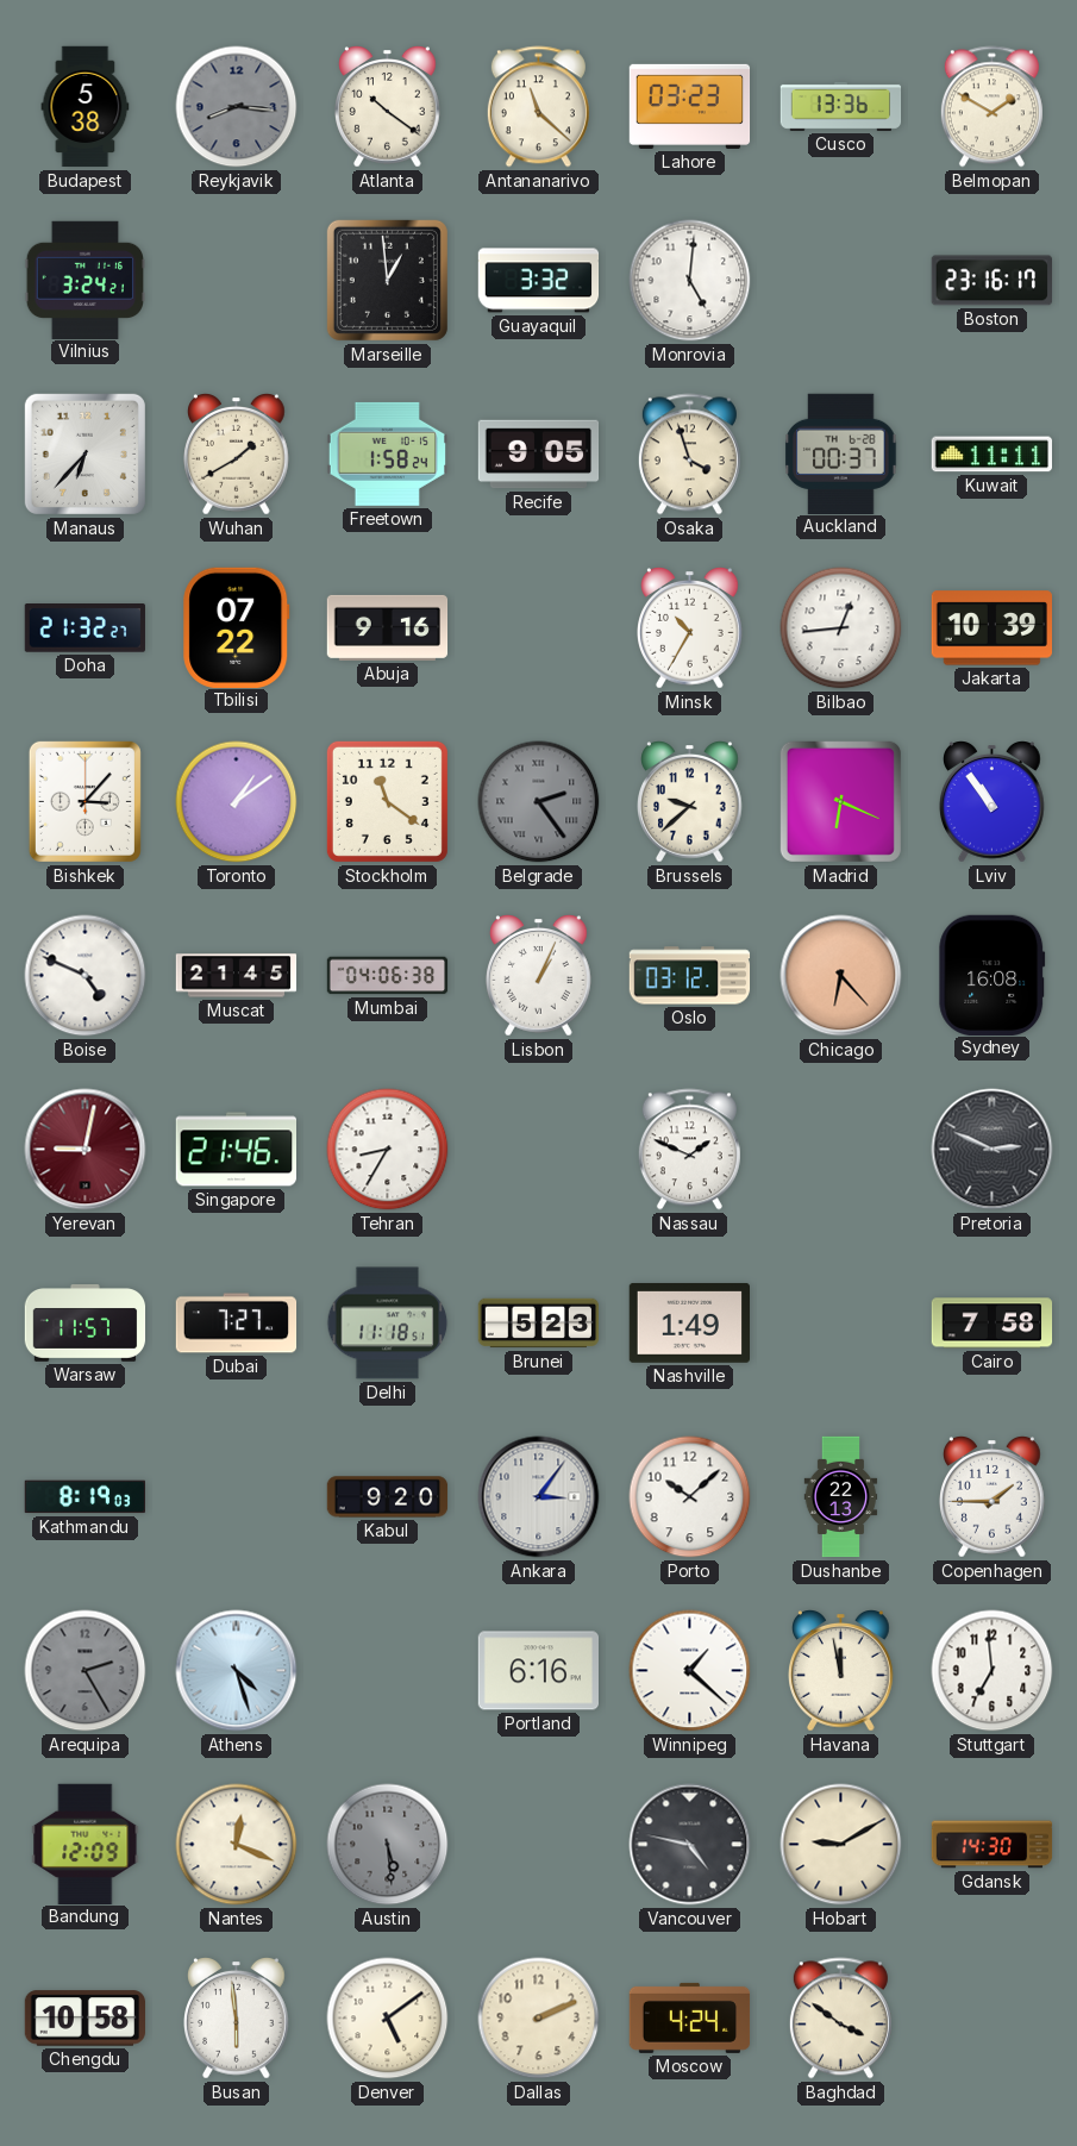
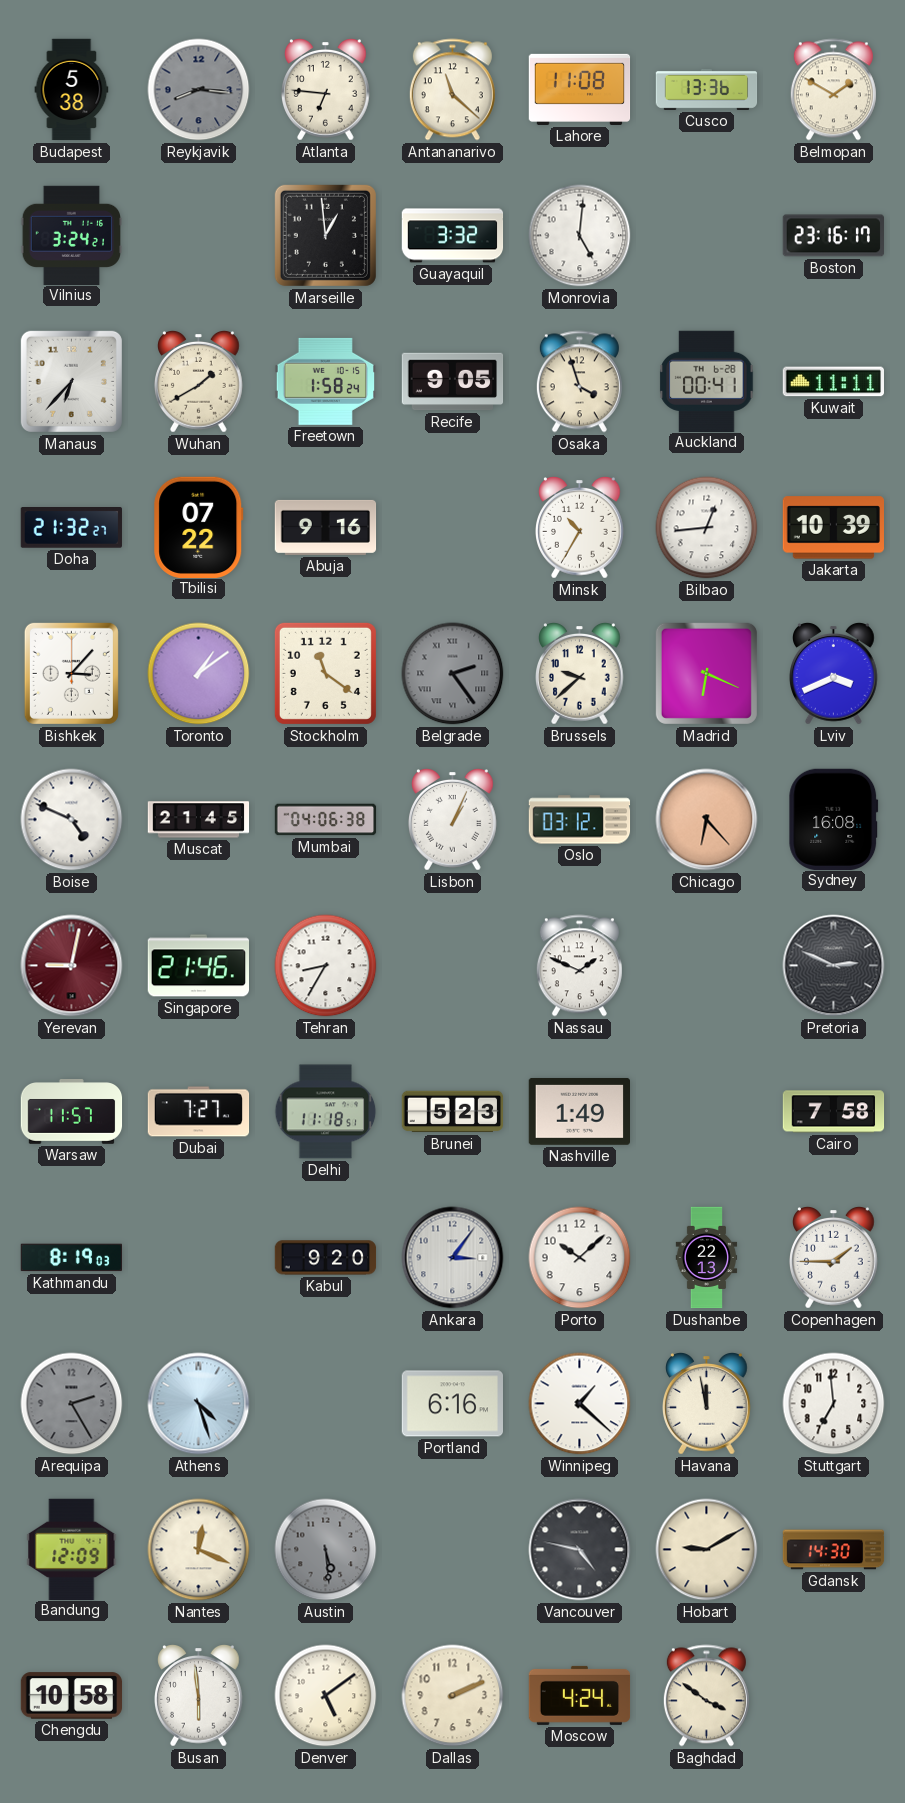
Atlanta: 10:21 -> 6:46
Lahore: 03:23 -> 11:08
Auckland: 00:37 -> 00:41
Lviv: 10:54 -> 3:41
